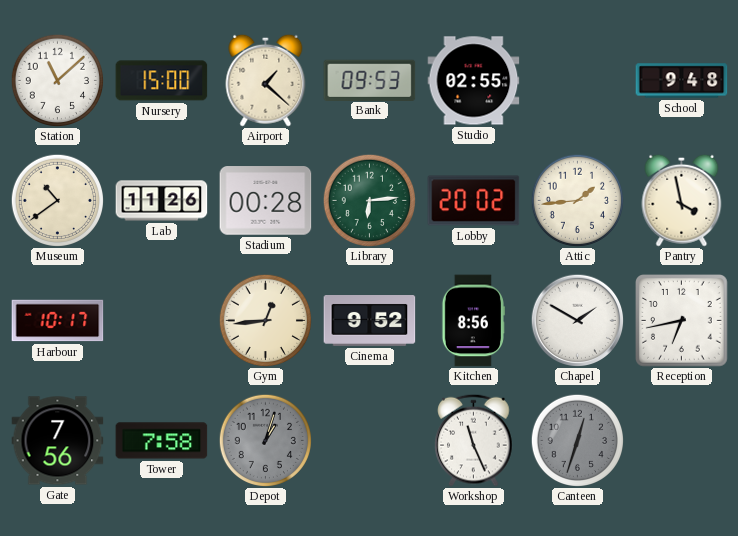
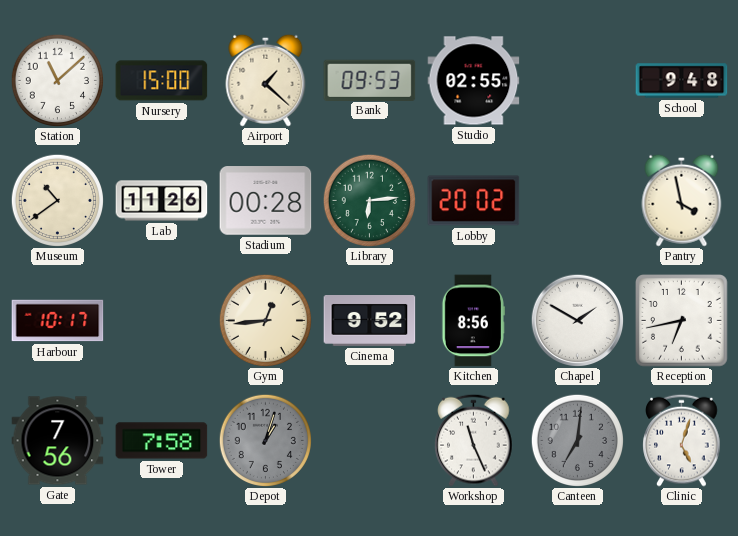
Attic: 1:44 -> none
Canteen: 12:33 -> 7:01
Clinic: none -> 5:03
